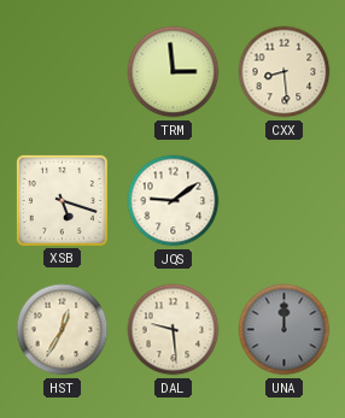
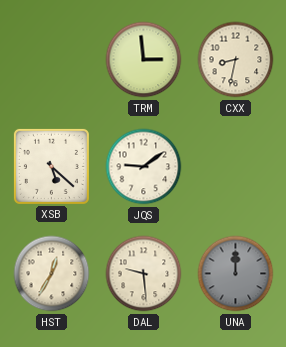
CXX: 8:29 -> 8:32
XSB: 5:18 -> 5:22
